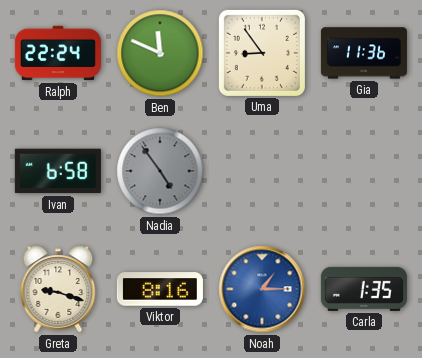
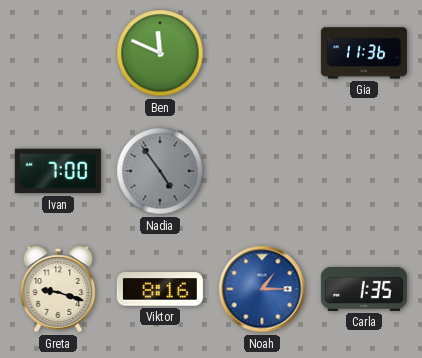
Ralph: 22:24 -> none
Uma: 8:54 -> none
Ivan: 6:58 -> 7:00
